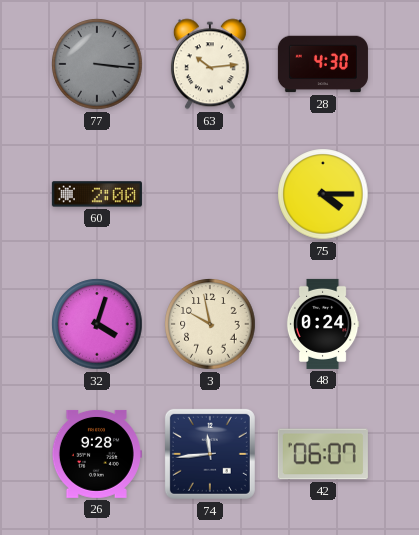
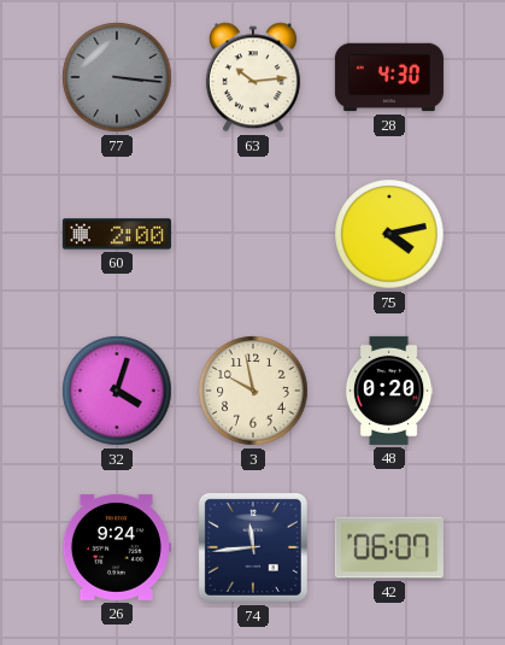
75: 4:15 -> 4:13
48: 0:24 -> 0:20
26: 9:28 -> 9:24
